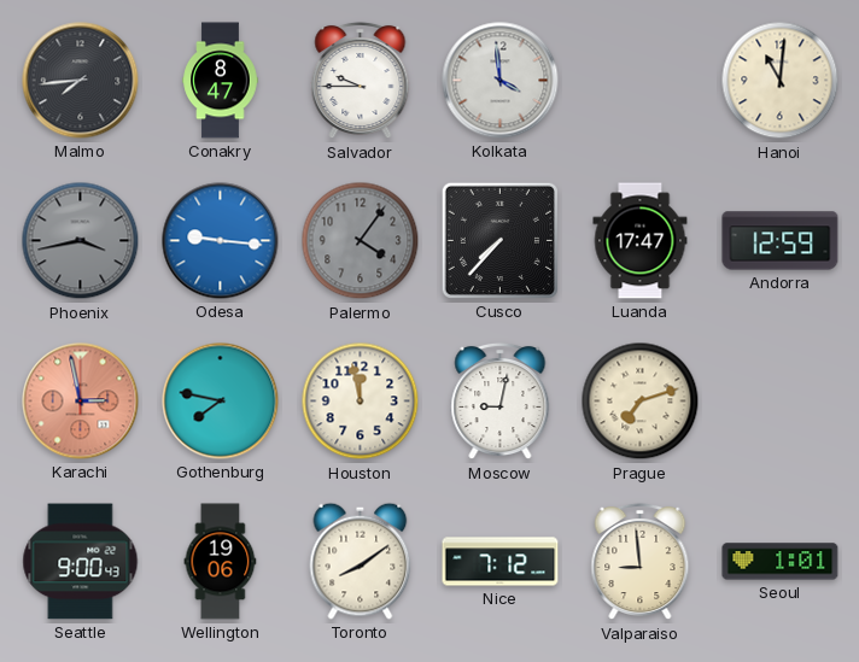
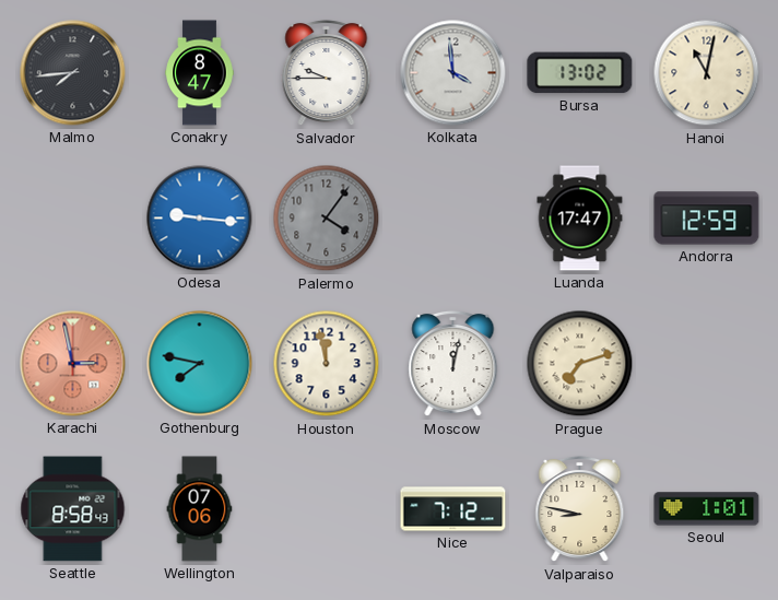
Bursa: none -> 13:02
Hanoi: 11:01 -> 11:02
Phoenix: 3:43 -> none
Cusco: 7:37 -> none
Moscow: 9:02 -> 12:02
Seattle: 9:00 -> 8:58
Wellington: 19:06 -> 07:06
Toronto: 8:09 -> none
Valparaiso: 8:59 -> 8:47
